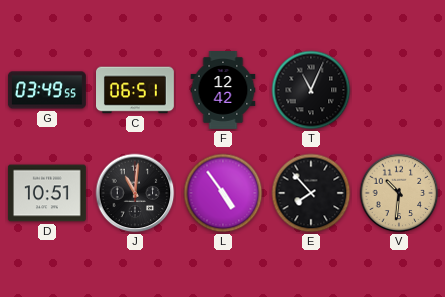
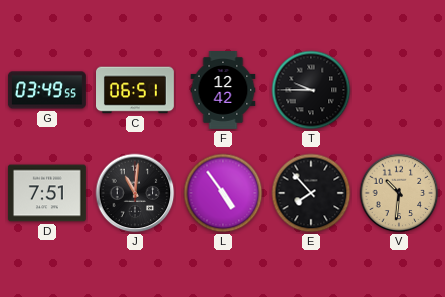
T: 11:04 -> 9:45
D: 10:51 -> 7:51
